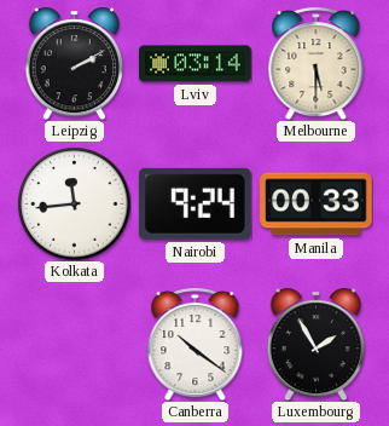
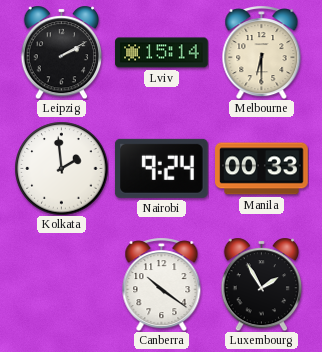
Lviv: 03:14 -> 15:14
Melbourne: 5:30 -> 6:30
Kolkata: 11:44 -> 1:59
